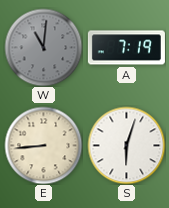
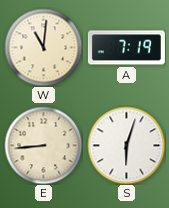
W dial: grey -> cream
